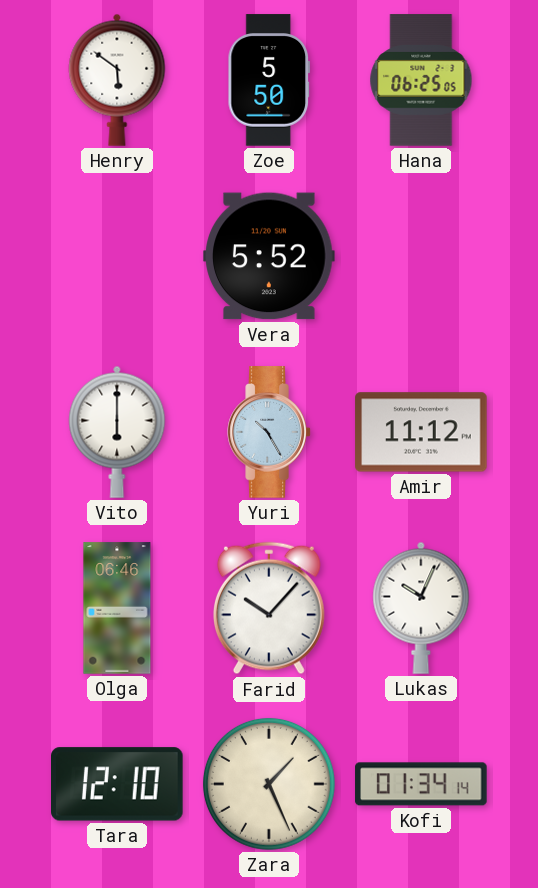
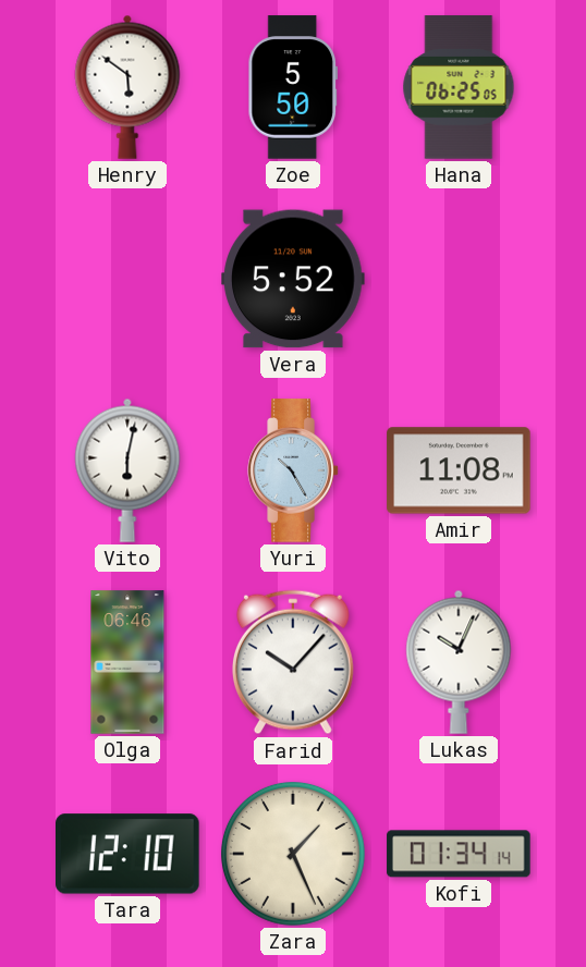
Vito: 6:00 -> 6:02
Amir: 11:12 -> 11:08
